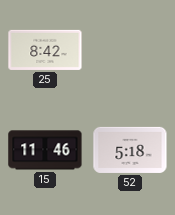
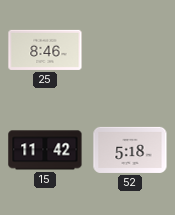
25: 8:42 -> 8:46
15: 11:46 -> 11:42
